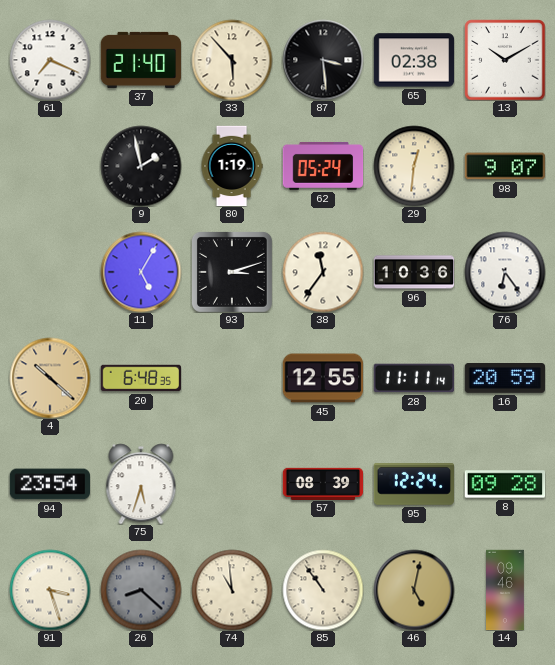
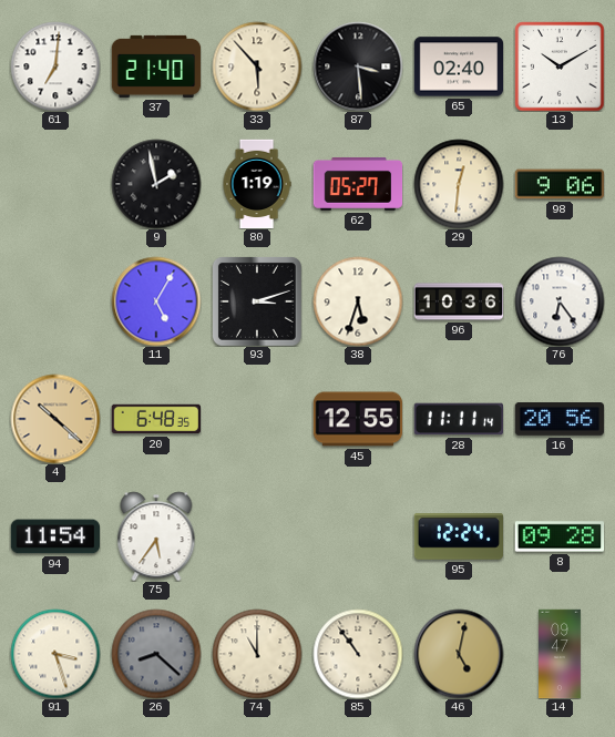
61: 7:19 -> 7:01
65: 02:38 -> 02:40
62: 05:24 -> 05:27
98: 9:07 -> 9:06
38: 11:36 -> 5:33
16: 20:59 -> 20:56
94: 23:54 -> 11:54
75: 5:33 -> 5:36
57: 08:39 -> none
74: 10:59 -> 11:00
14: 09:46 -> 09:47
